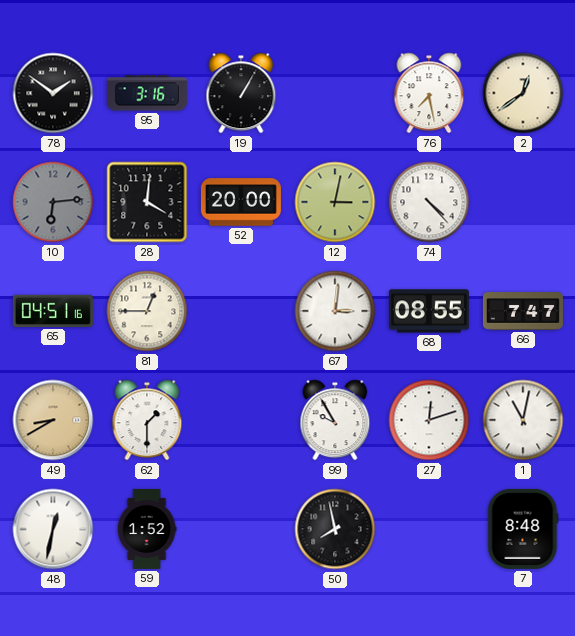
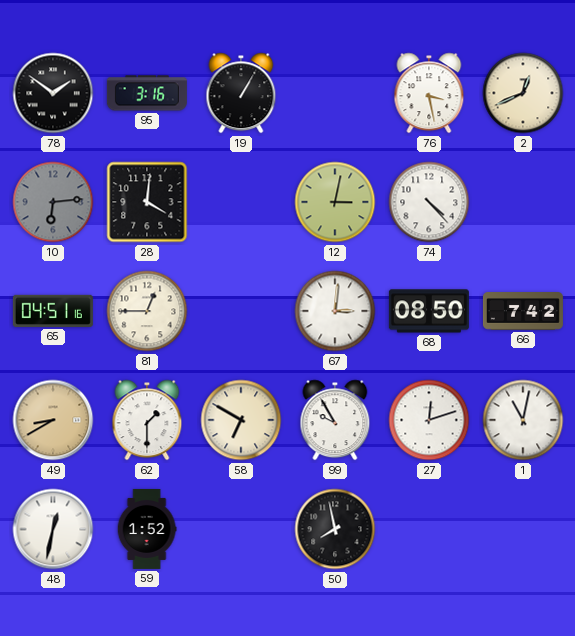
76: 7:28 -> 3:28
2: 12:39 -> 12:41
52: 20:00 -> none
68: 08:55 -> 08:50
66: 7:47 -> 7:42
58: none -> 6:50
7: 8:48 -> none
